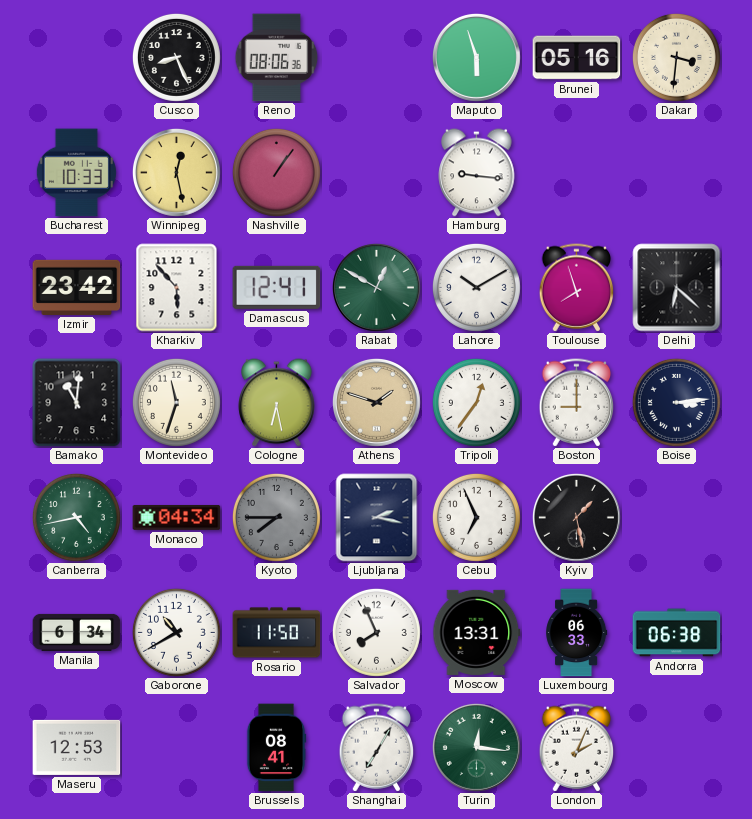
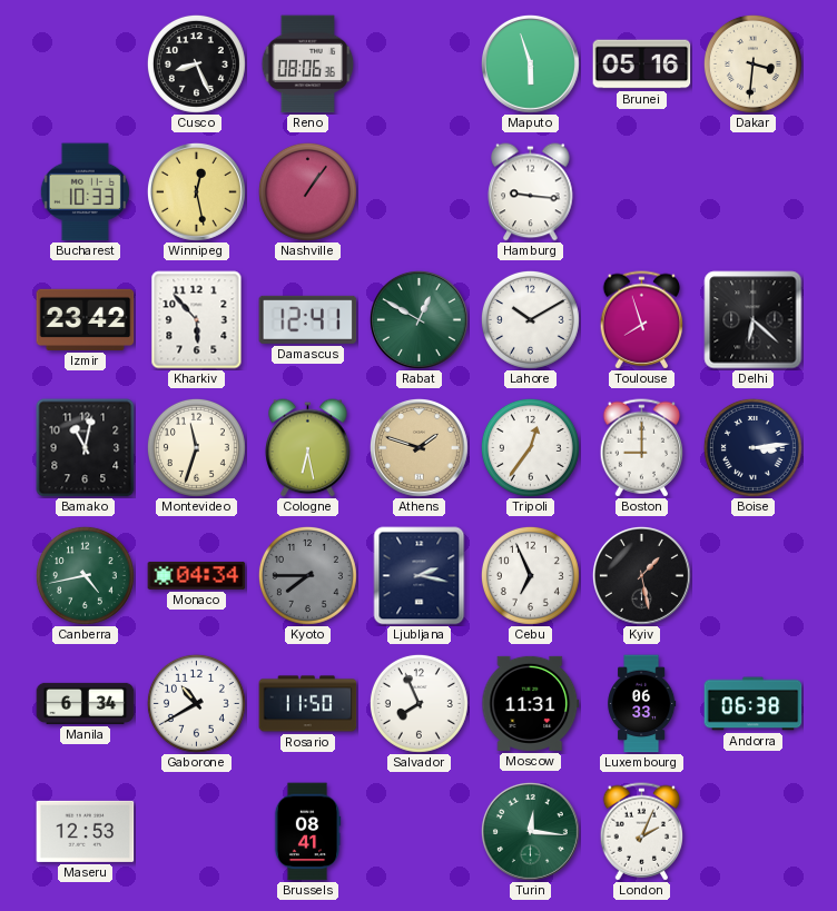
Bamako: 11:01 -> 11:02
Moscow: 13:31 -> 11:31
Shanghai: 7:05 -> none
